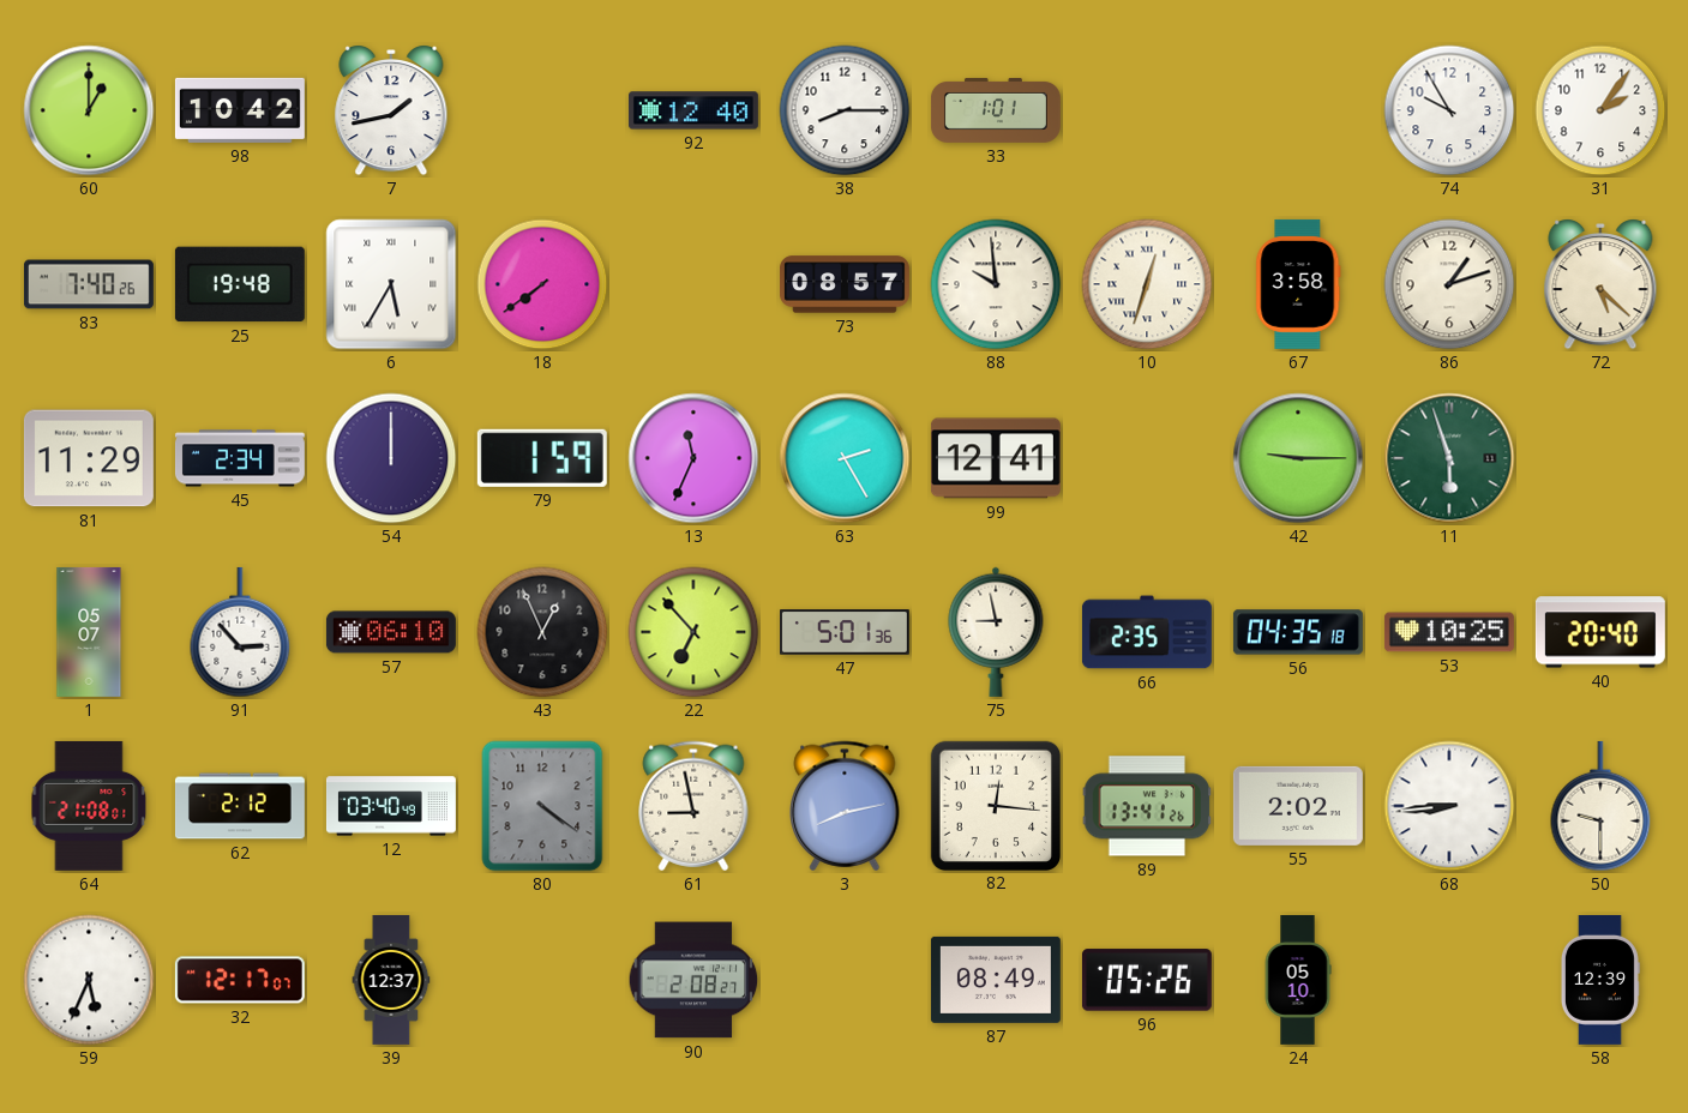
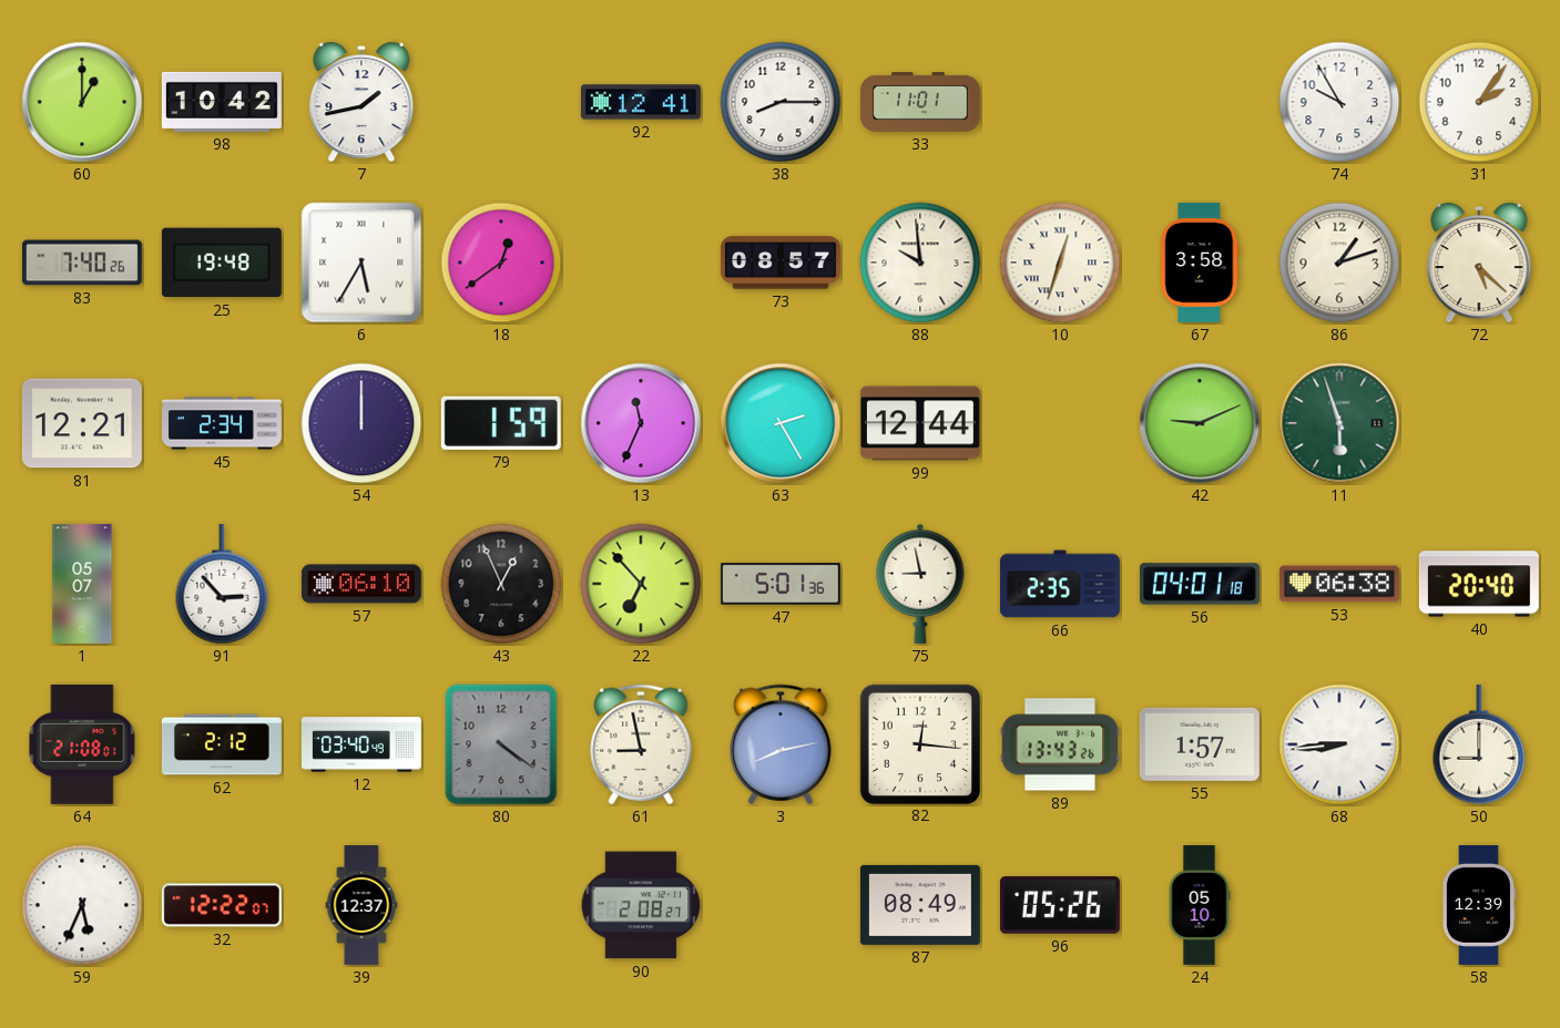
92: 12:40 -> 12:41
33: 1:01 -> 11:01
18: 7:39 -> 12:39
81: 11:29 -> 12:21
99: 12:41 -> 12:44
42: 9:15 -> 9:11
56: 04:35 -> 04:01
53: 10:25 -> 06:38
89: 13:41 -> 13:43
55: 2:02 -> 1:57
50: 9:30 -> 9:00
32: 12:17 -> 12:22
